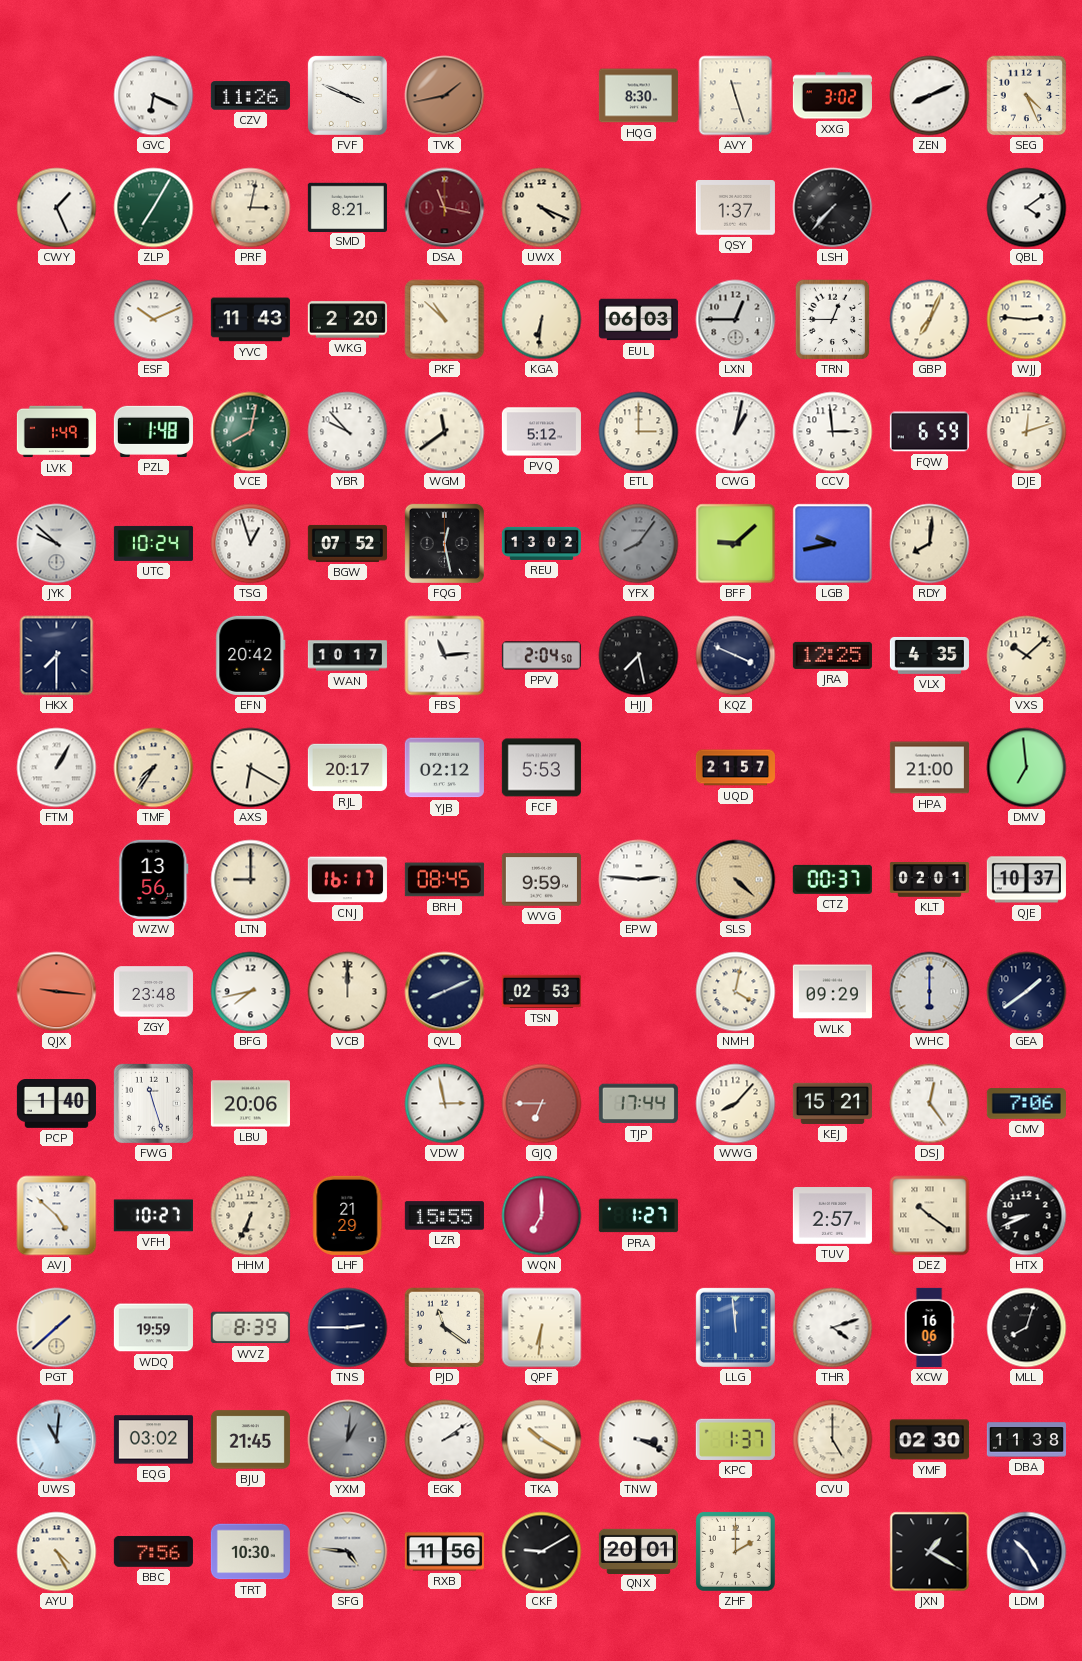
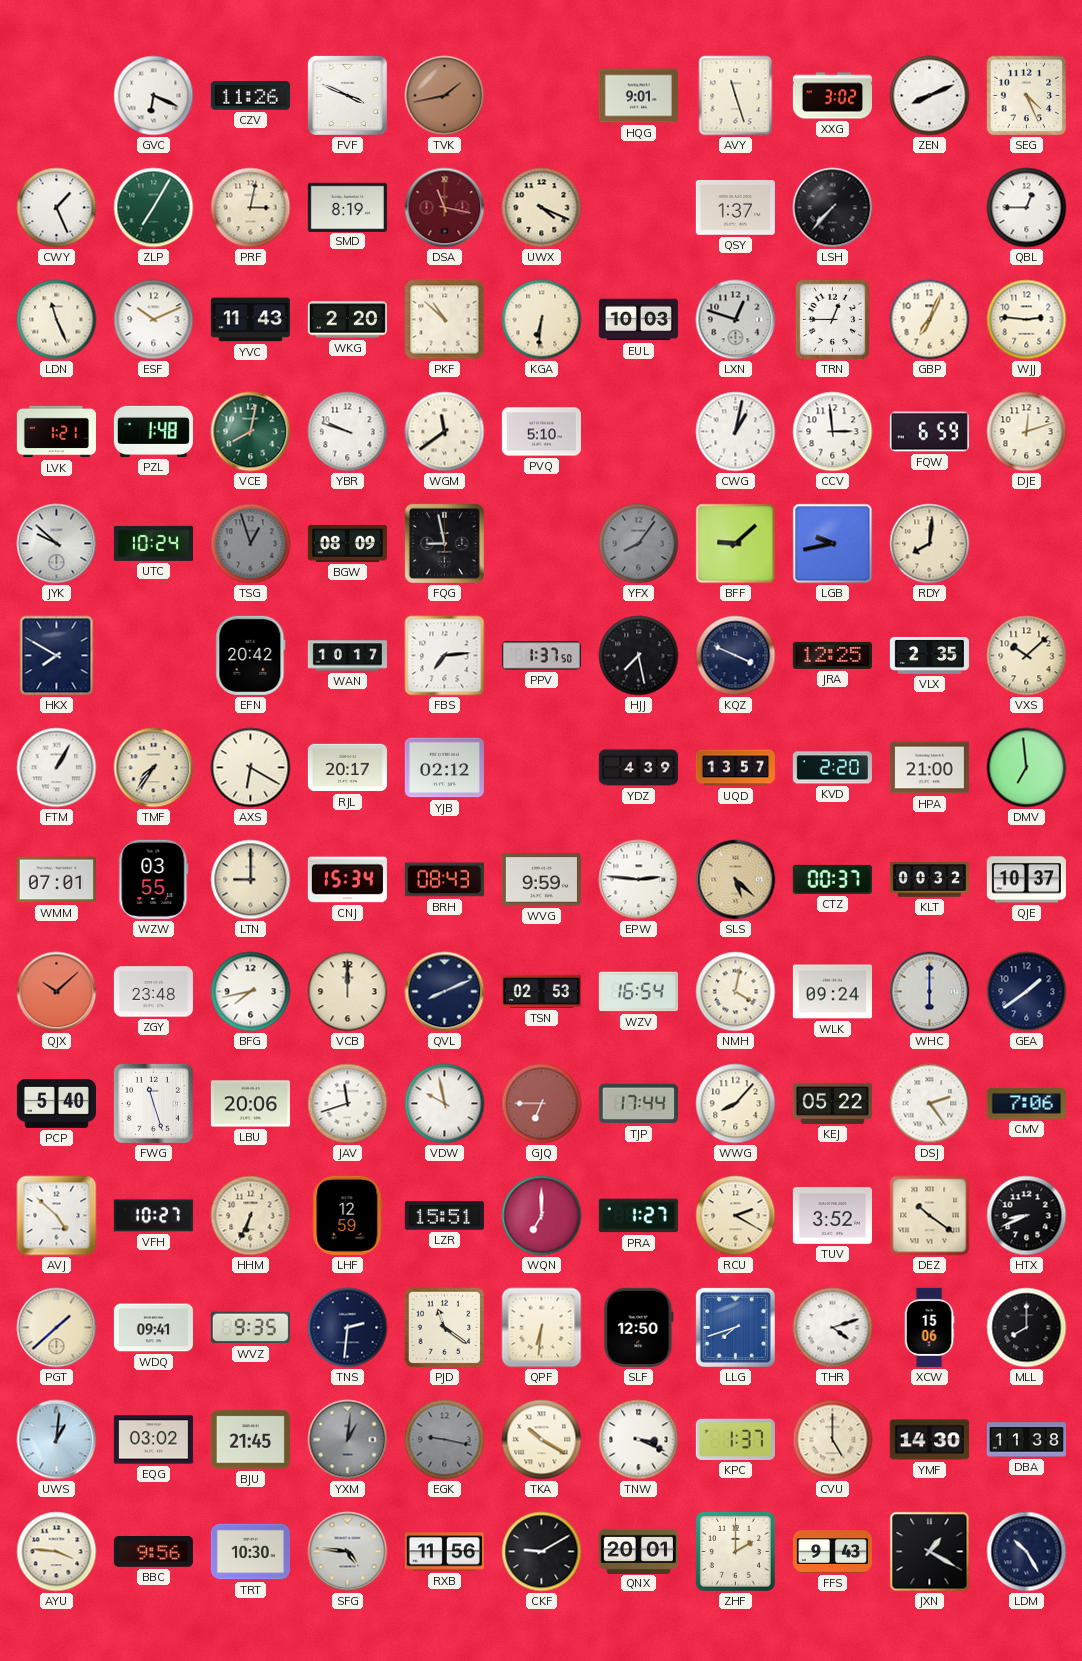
HQG: 8:30 -> 9:01
SMD: 8:21 -> 8:19
QBL: 4:09 -> 12:45
LDN: none -> 11:26
EUL: 06:03 -> 10:03
LXN: 12:45 -> 12:48
LVK: 1:49 -> 1:21
YBR: 9:53 -> 9:48
PVQ: 5:12 -> 5:10
ETL: 3:00 -> none
TSG dial: white -> grey
BGW: 07:52 -> 08:09
FQG: 12:28 -> 8:58
REU: 13:02 -> none
HKX: 7:30 -> 7:50
FBS: 11:14 -> 7:14
PPV: 2:04 -> 1:37
VLX: 4:35 -> 2:35
FCF: 5:53 -> none
YDZ: none -> 4:39
UQD: 21:57 -> 13:57
KVD: none -> 2:20
WMM: none -> 07:01
WZW: 13:56 -> 03:55
CNJ: 16:17 -> 15:34
BRH: 08:45 -> 08:43
SLS: 4:22 -> 5:22
KLT: 02:01 -> 00:32
QJX: 9:16 -> 10:08
WZV: none -> 16:54
WLK: 09:29 -> 09:24
PCP: 1:40 -> 5:40
JAV: none -> 11:42
VDW: 2:58 -> 9:58
KEJ: 15:21 -> 05:22
DSJ: 12:24 -> 2:24
LHF: 21:29 -> 12:59
LZR: 15:55 -> 15:51
RCU: none -> 2:20
TUV: 2:57 -> 3:52
WDQ: 19:59 -> 09:41
WVZ: 8:39 -> 9:35
TNS: 2:45 -> 2:31
SLF: none -> 12:50
LLG: 11:59 -> 7:42
XCW: 16:06 -> 15:06
MLL: 8:03 -> 8:00
UWS: 11:01 -> 1:01
EGK: 2:09 -> 9:17
EGK dial: white -> grey
YMF: 02:30 -> 14:30
AYU: 4:25 -> 3:46
BBC: 7:56 -> 9:56
FFS: none -> 9:43
